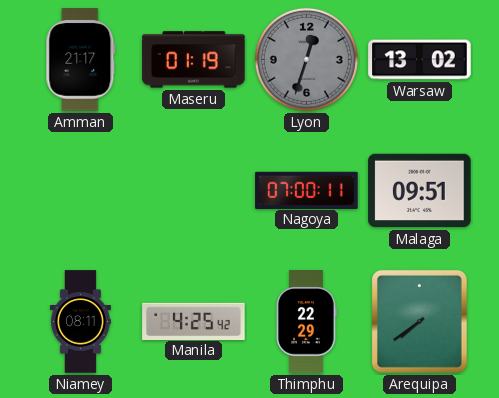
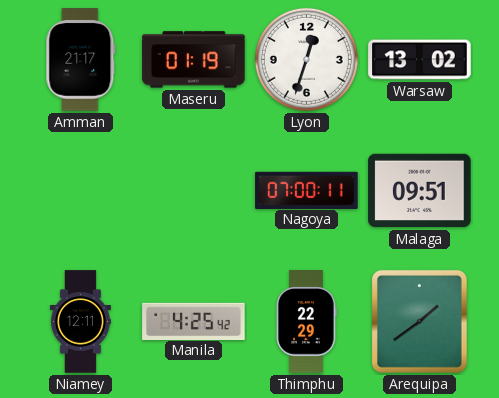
Lyon dial: grey -> white
Niamey: 08:11 -> 12:11
Arequipa: 7:39 -> 1:39
